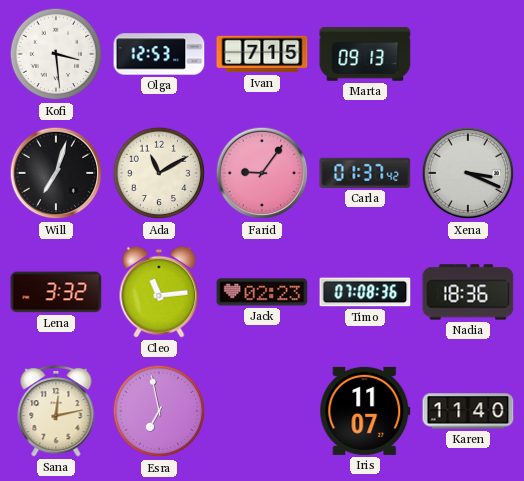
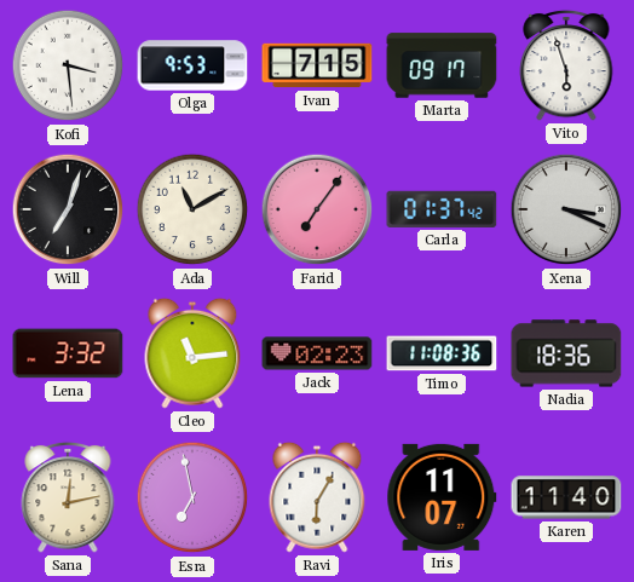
Olga: 12:53 -> 9:53
Marta: 09:13 -> 09:17
Vito: none -> 5:57
Farid: 9:06 -> 7:06
Timo: 07:08 -> 11:08
Ravi: none -> 6:05
